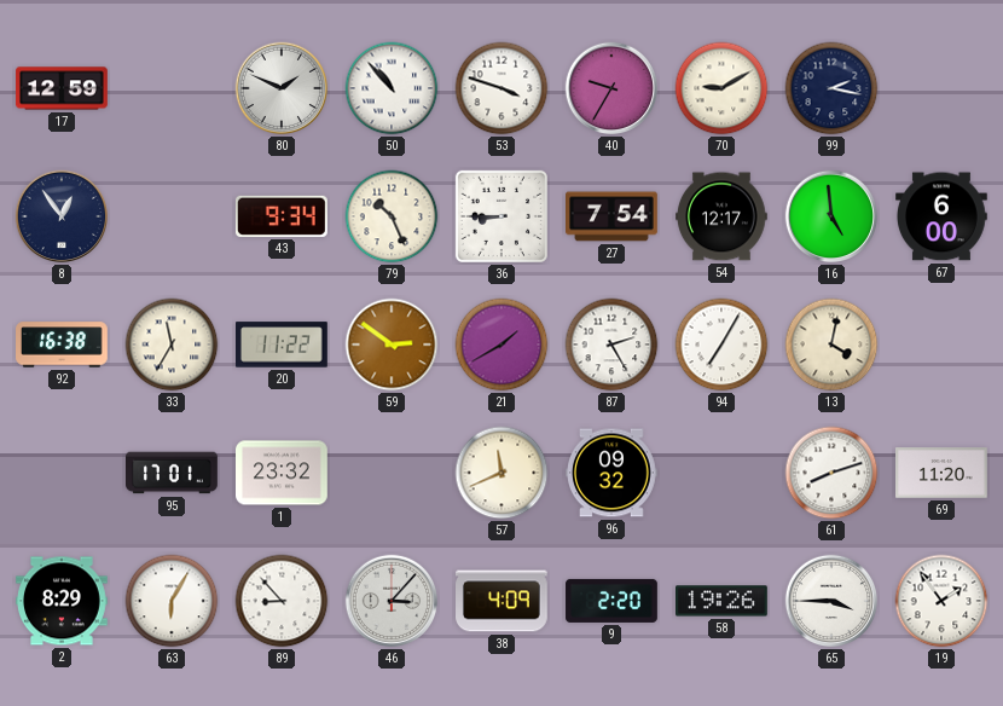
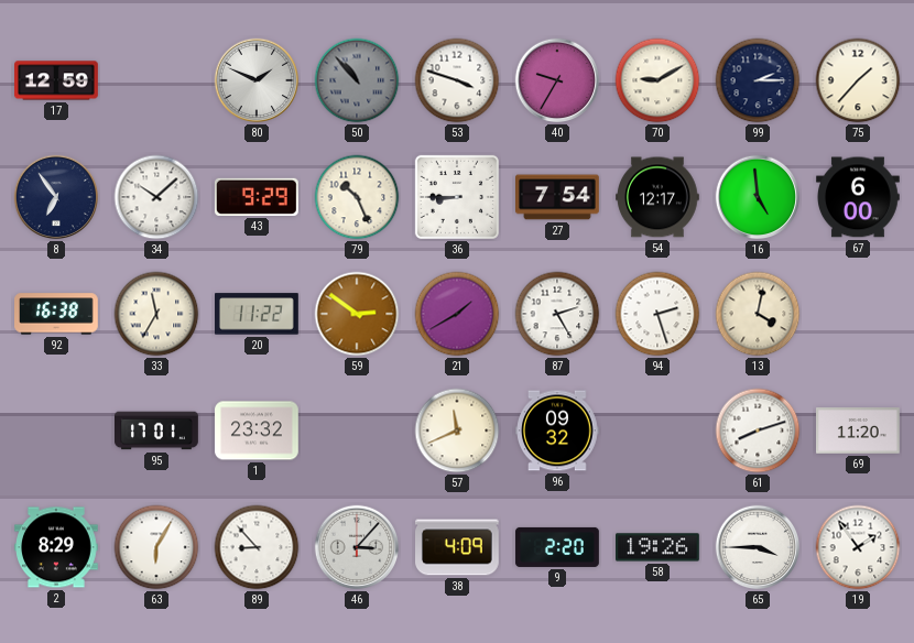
50 dial: white -> grey
99: 2:17 -> 2:15
75: none -> 1:37
8: 12:54 -> 6:54
34: none -> 10:08
43: 9:34 -> 9:29
94: 7:05 -> 2:27
